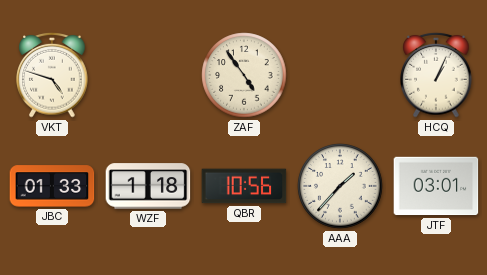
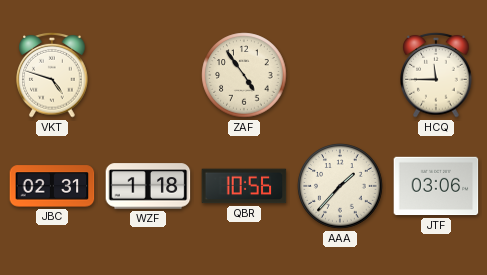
HCQ: 1:04 -> 11:45
JBC: 01:33 -> 02:31
JTF: 03:01 -> 03:06
